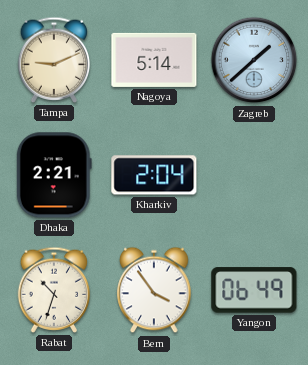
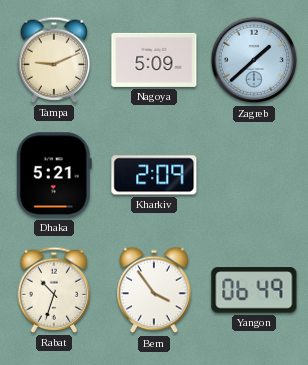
Nagoya: 5:14 -> 5:09
Dhaka: 2:21 -> 5:21
Kharkiv: 2:04 -> 2:09
